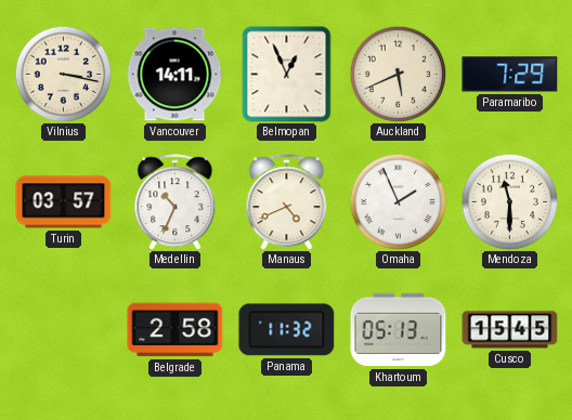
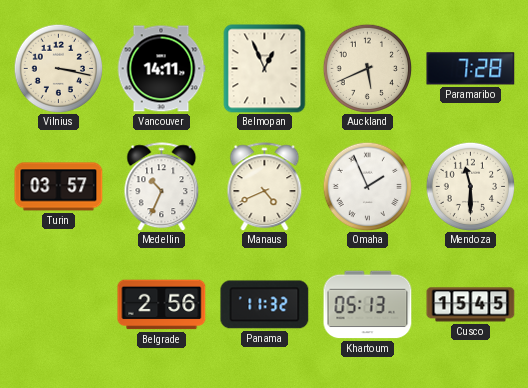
Paramaribo: 7:29 -> 7:28
Belgrade: 2:58 -> 2:56
